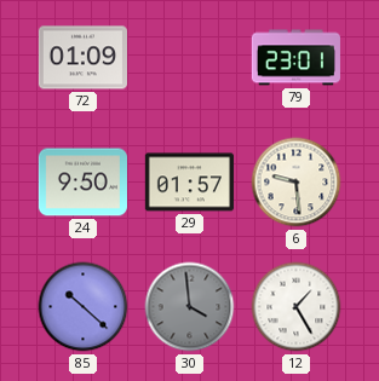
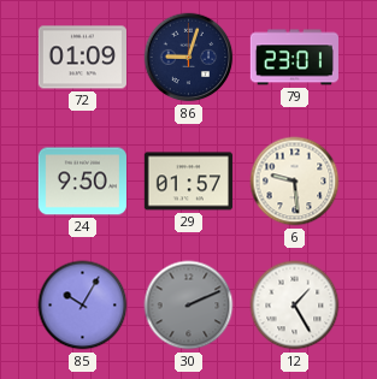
86: none -> 9:03
85: 10:22 -> 10:05
30: 3:59 -> 2:11
